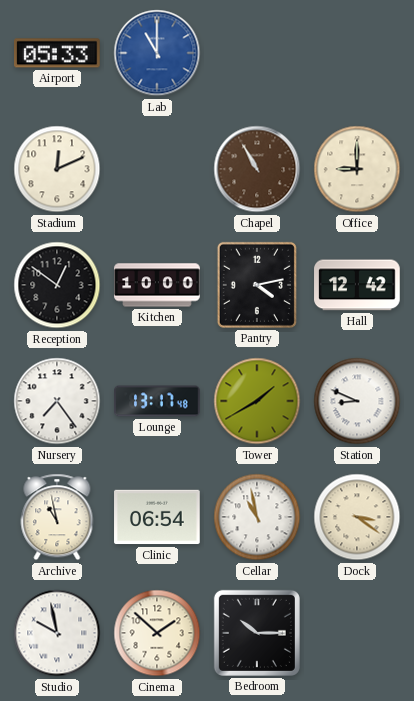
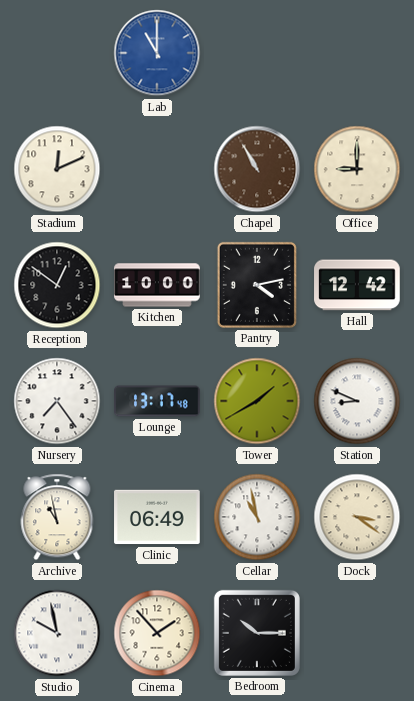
Airport: 05:33 -> none
Clinic: 06:54 -> 06:49
Cinema: 1:52 -> 1:53
